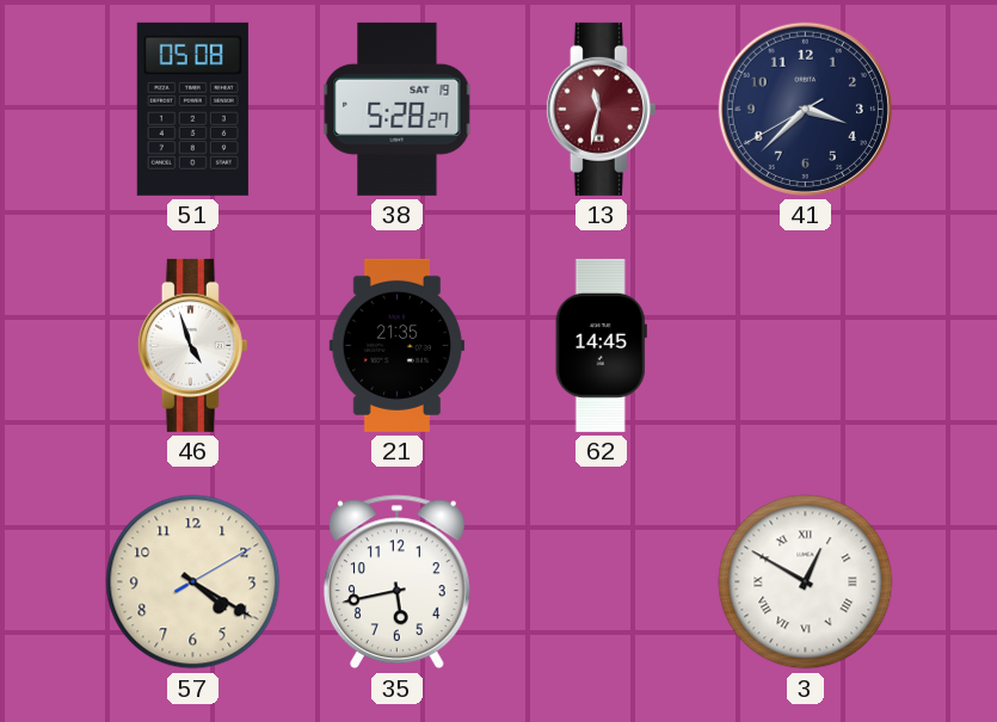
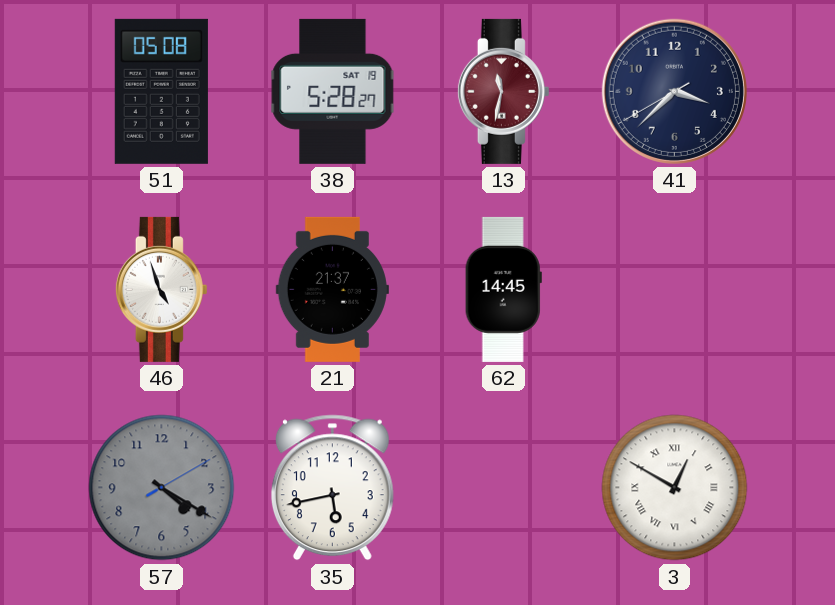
21: 21:35 -> 21:37
57 dial: cream -> grey
